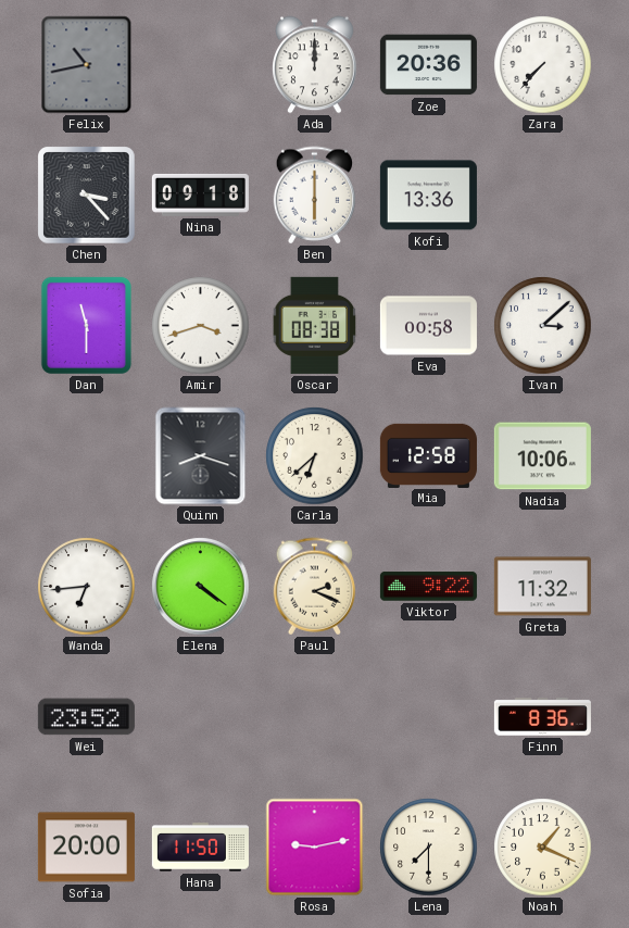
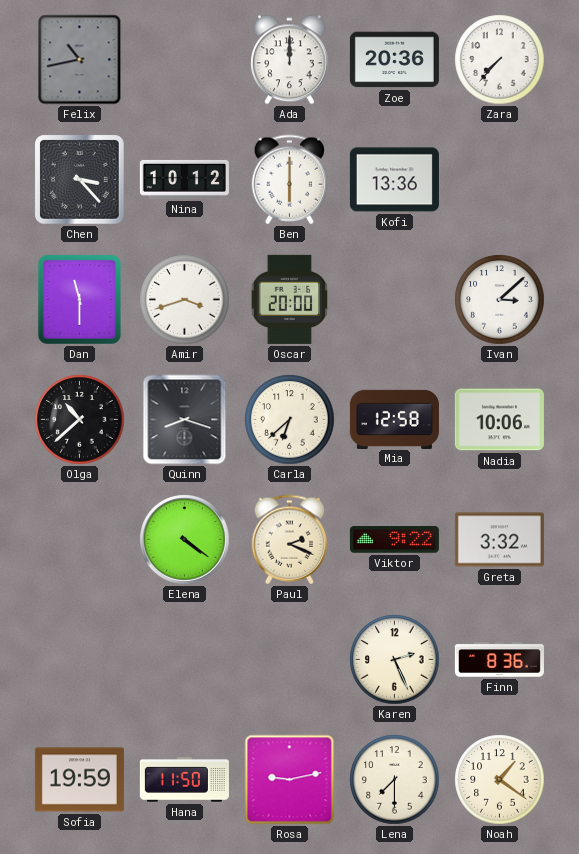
Nina: 09:18 -> 10:12
Oscar: 08:38 -> 20:00
Eva: 00:58 -> none
Olga: none -> 10:38
Wanda: 6:44 -> none
Greta: 11:32 -> 3:32
Wei: 23:52 -> none
Karen: none -> 2:26
Sofia: 20:00 -> 19:59
Noah: 1:19 -> 1:21
